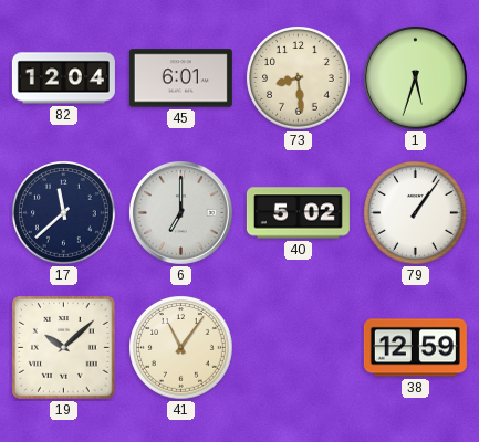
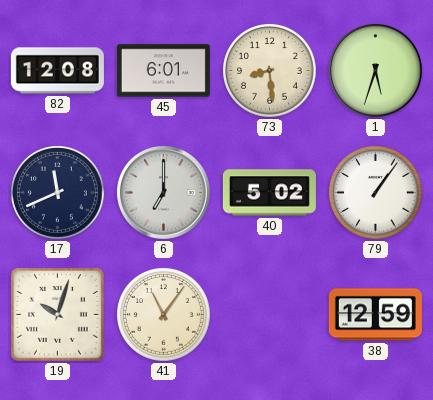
82: 12:04 -> 12:08
17: 11:38 -> 11:41
19: 10:08 -> 10:03
